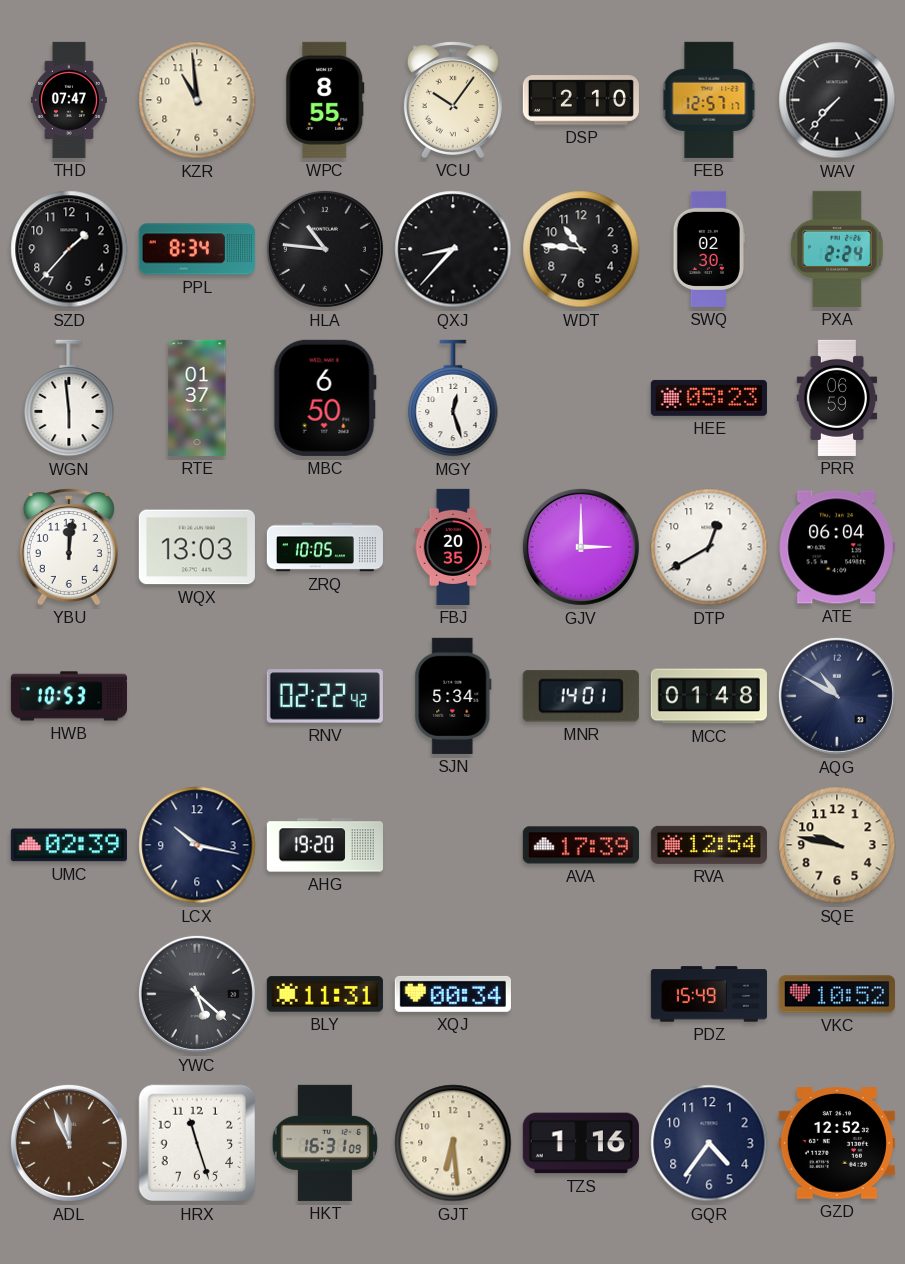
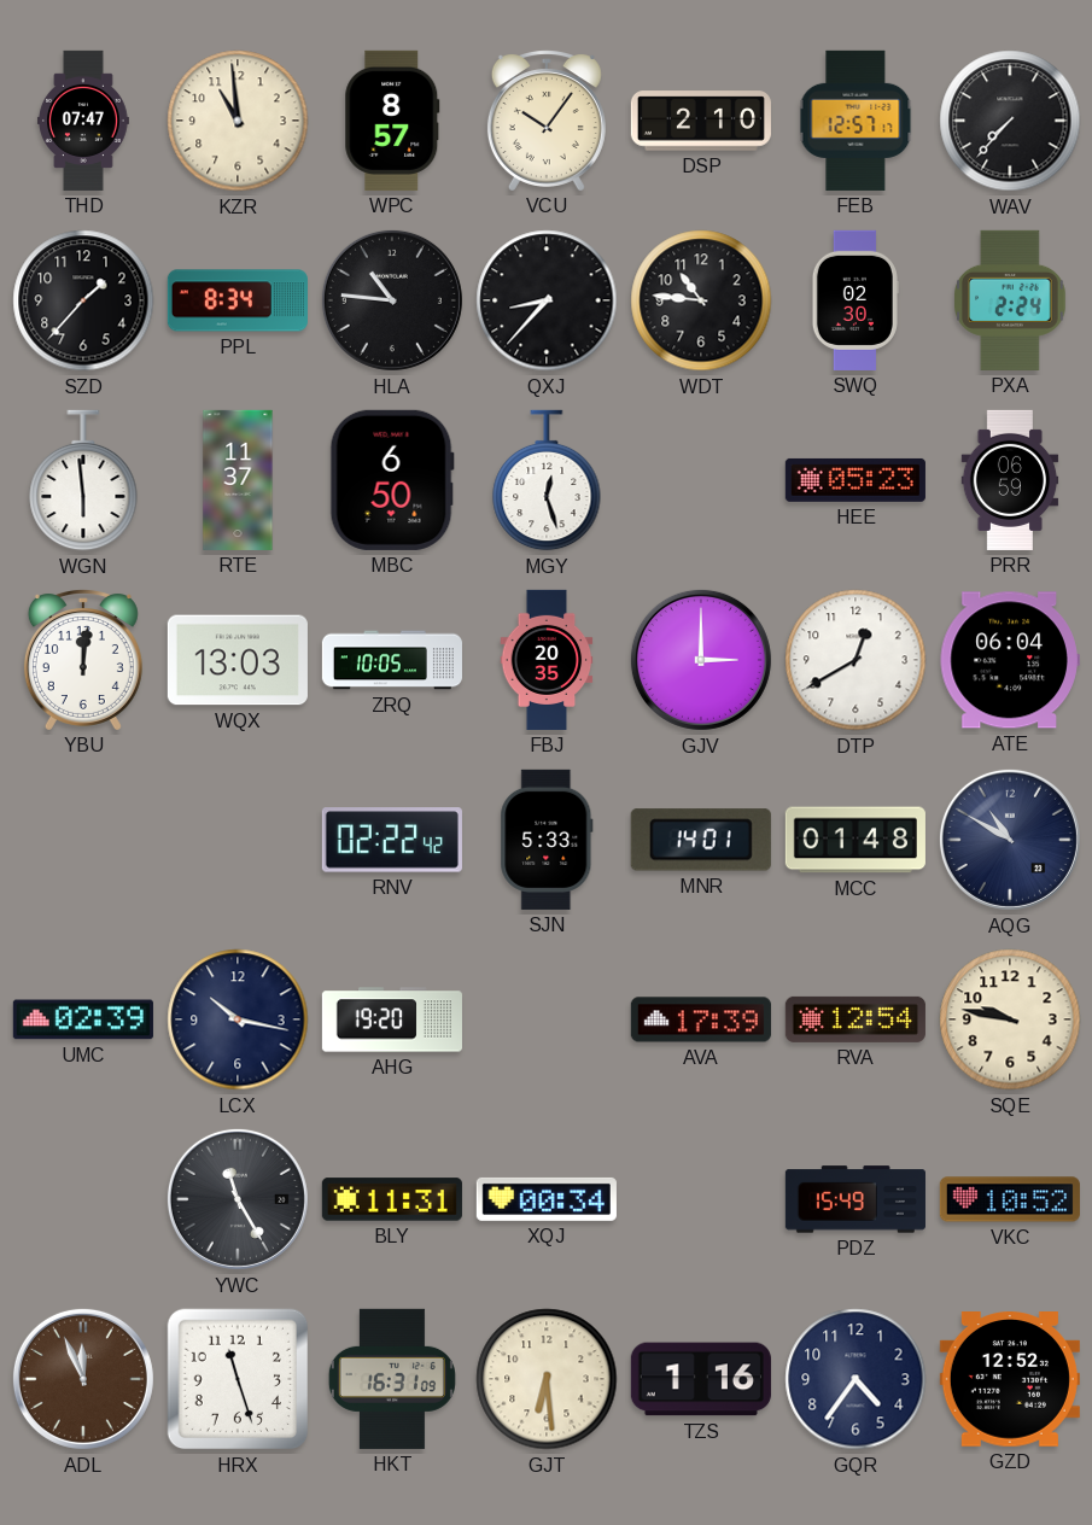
WPC: 8:55 -> 8:57
RTE: 01:37 -> 11:37
HWB: 10:53 -> none
SJN: 5:34 -> 5:33
YWC: 5:22 -> 11:25
